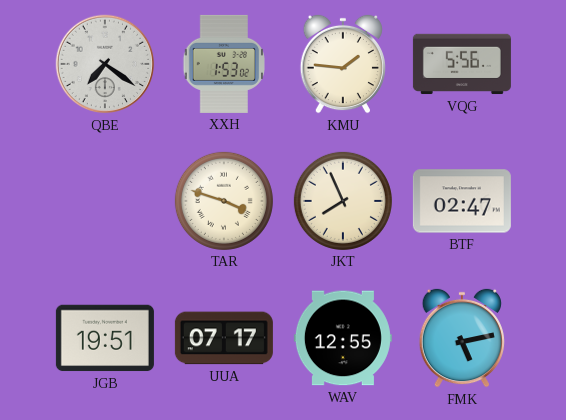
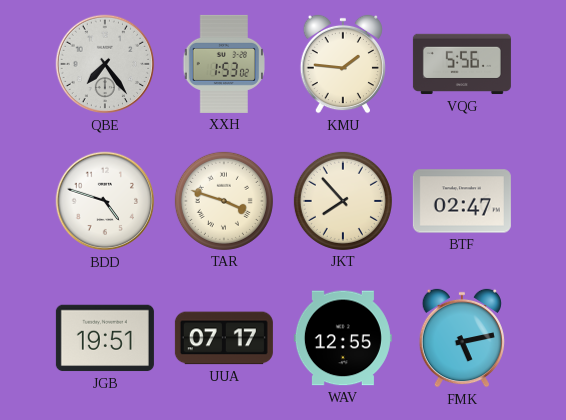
QBE: 7:21 -> 7:24
BDD: none -> 4:48
JKT: 7:56 -> 7:53
